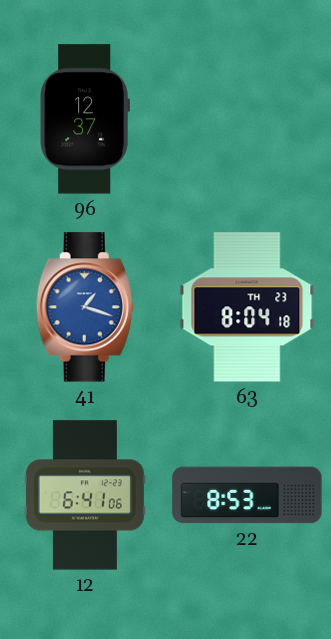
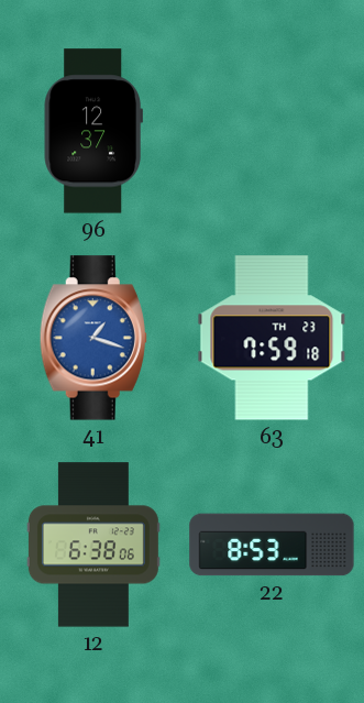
63: 8:04 -> 7:59
12: 6:41 -> 6:38
